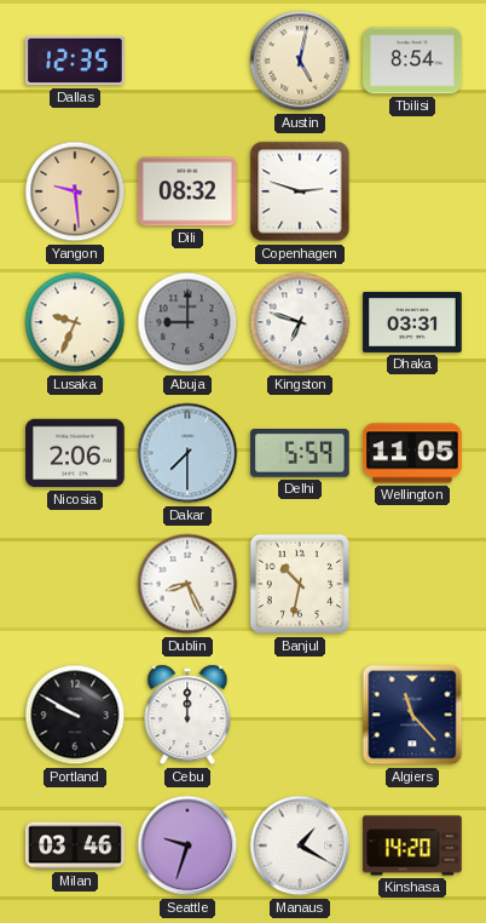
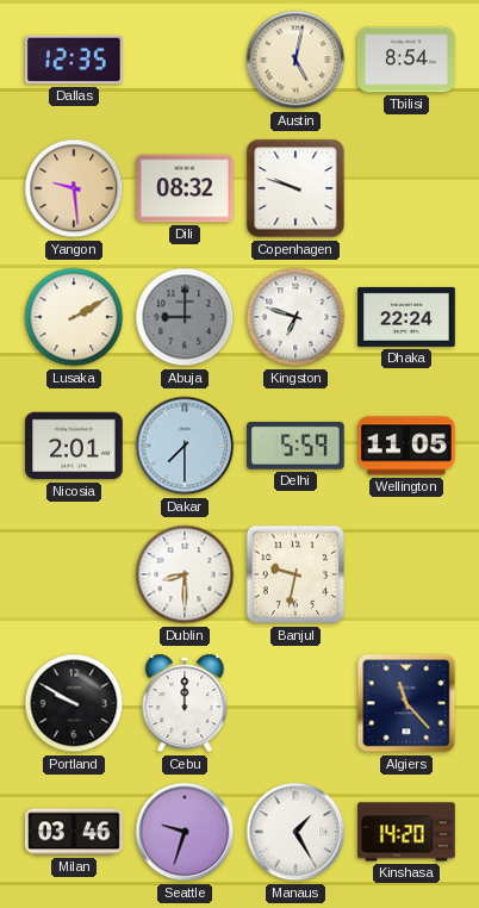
Copenhagen: 2:48 -> 9:48
Lusaka: 9:34 -> 2:10
Dhaka: 03:31 -> 22:24
Nicosia: 2:06 -> 2:01
Dublin: 8:26 -> 8:30
Banjul: 10:32 -> 9:32
Manaus: 1:20 -> 1:25
